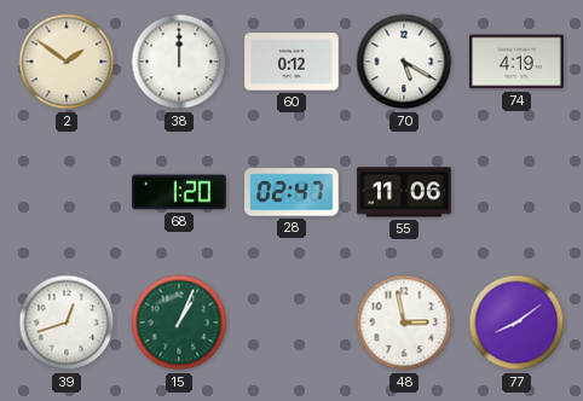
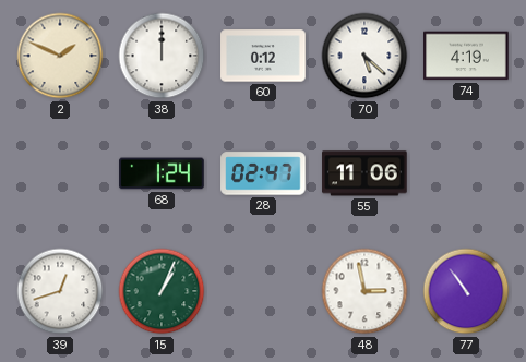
2: 1:51 -> 1:49
70: 5:20 -> 5:22
68: 1:20 -> 1:24
77: 8:09 -> 10:54
